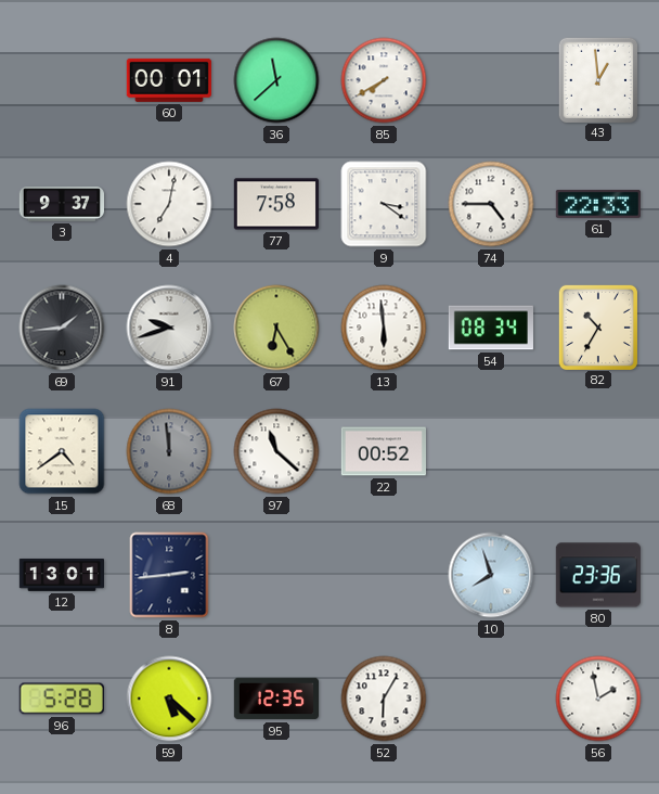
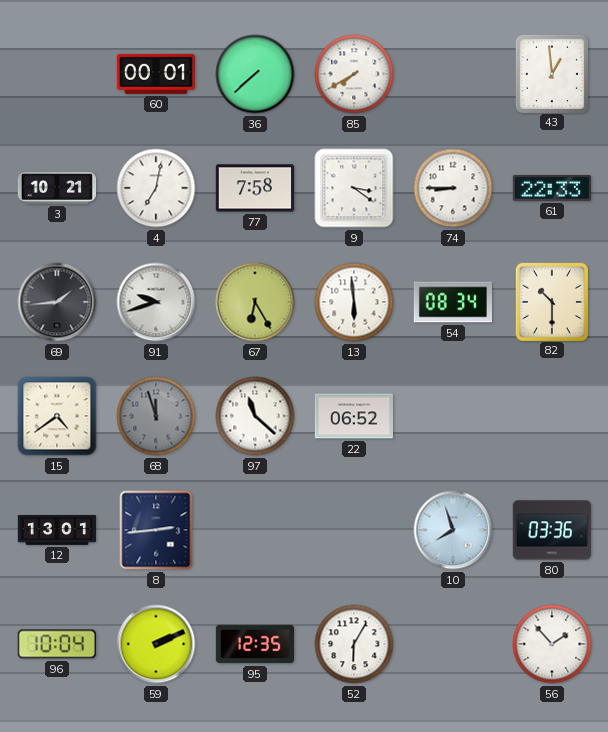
36: 11:38 -> 7:38
3: 9:37 -> 10:21
74: 4:45 -> 8:45
82: 10:35 -> 10:30
68: 11:59 -> 11:57
22: 00:52 -> 06:52
80: 23:36 -> 03:36
96: 5:28 -> 10:04
59: 5:22 -> 2:11
56: 1:58 -> 1:53
